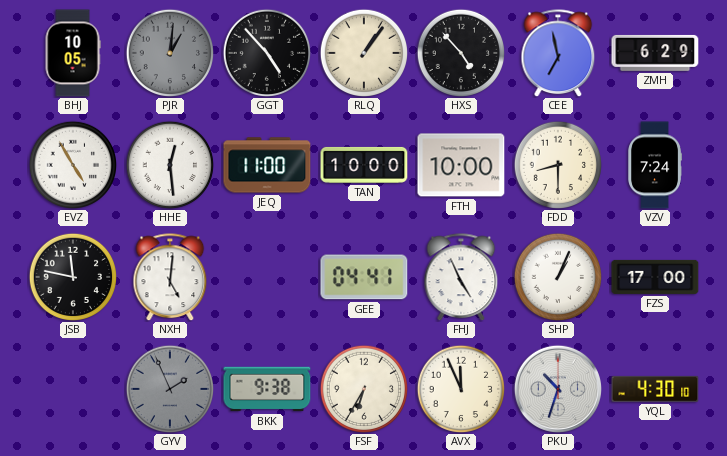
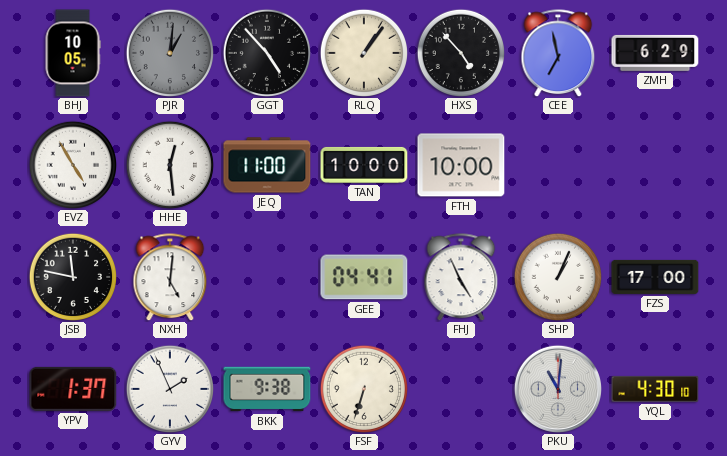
FDD: 8:30 -> none
VZV: 7:24 -> none
YPV: none -> 1:37
GYV dial: grey -> white
FSF: 6:35 -> 6:33
AVX: 11:56 -> none
PKU: 10:33 -> 11:01
